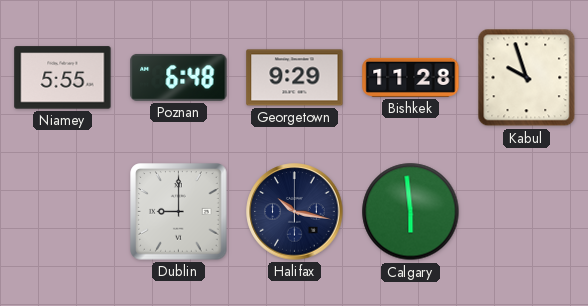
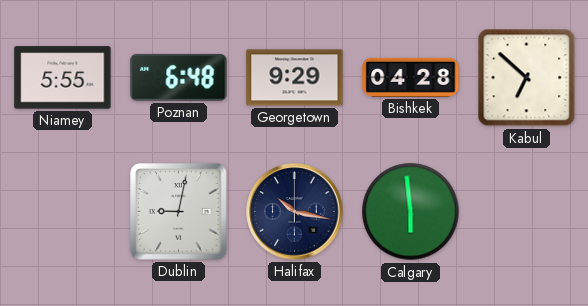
Bishkek: 11:28 -> 04:28
Kabul: 9:57 -> 6:52
Dublin: 9:00 -> 9:02
